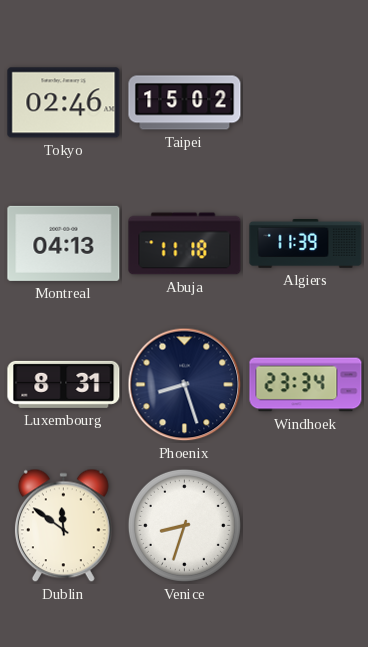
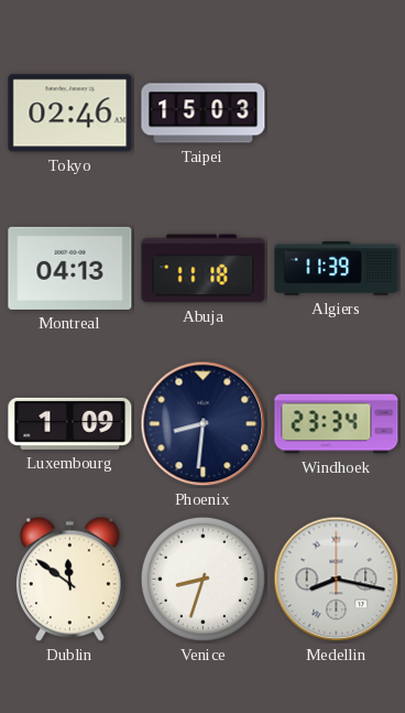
Taipei: 15:02 -> 15:03
Luxembourg: 8:31 -> 1:09
Phoenix: 8:27 -> 8:31
Medellin: none -> 8:17
